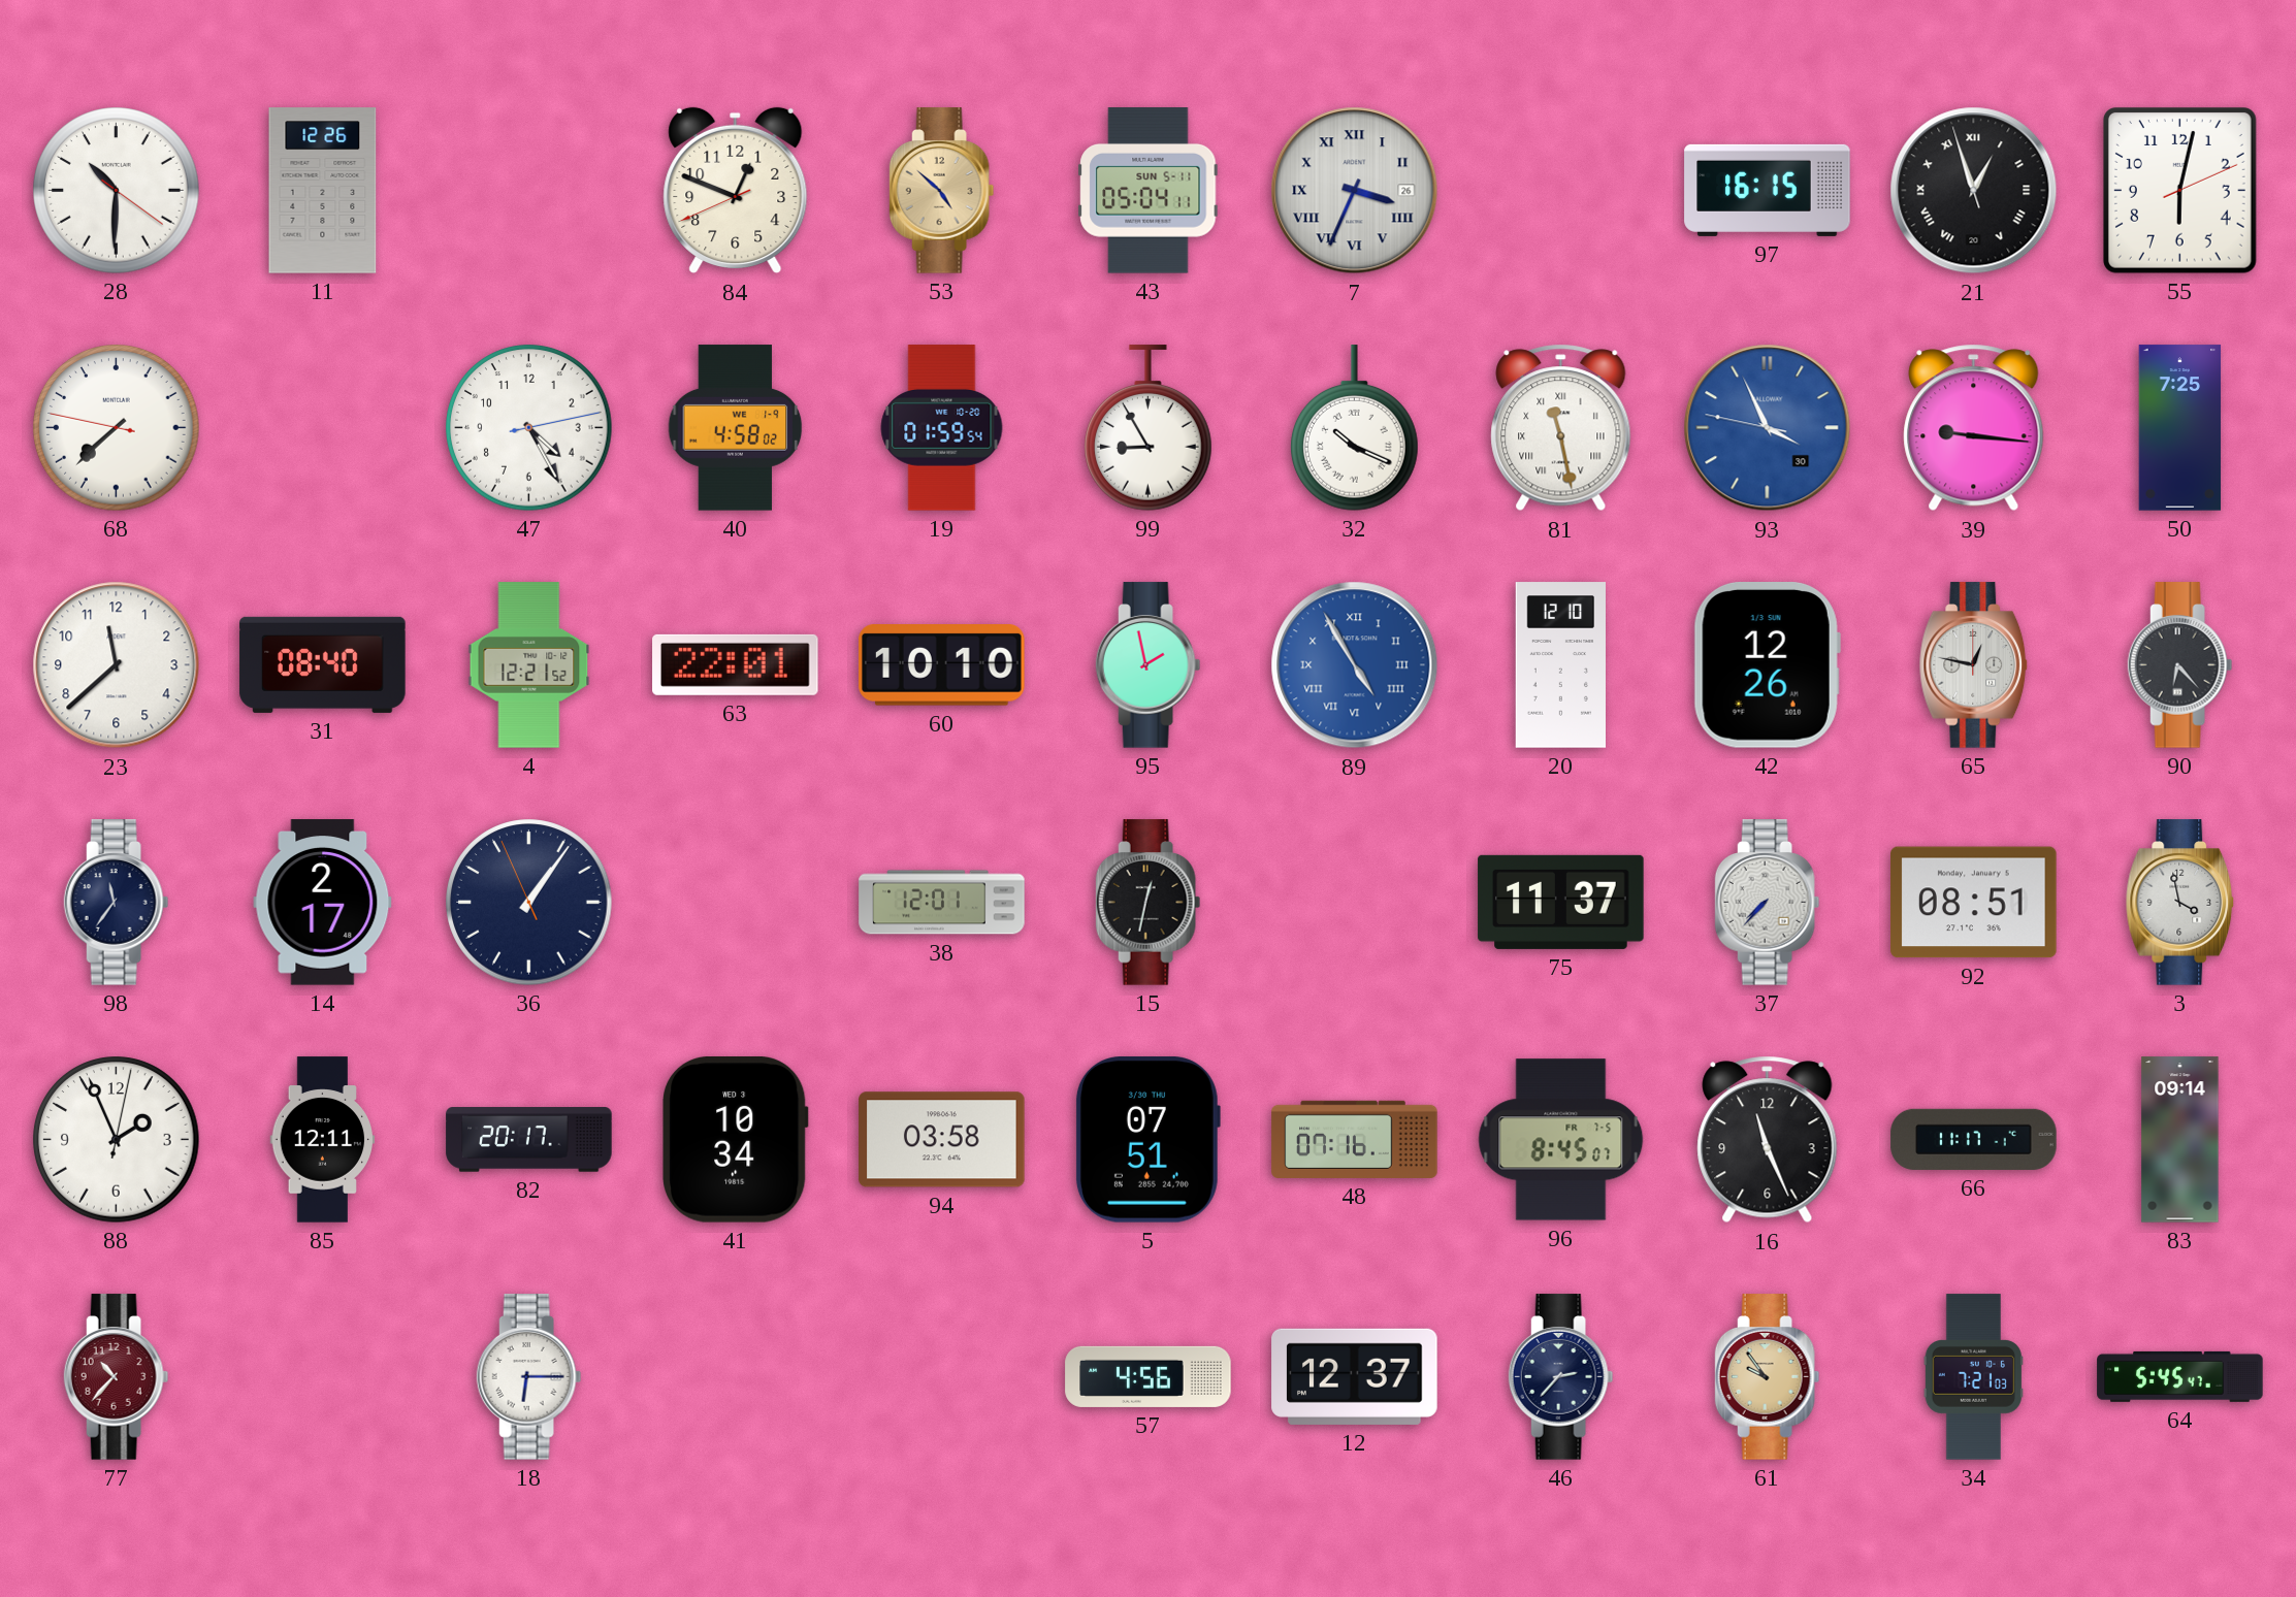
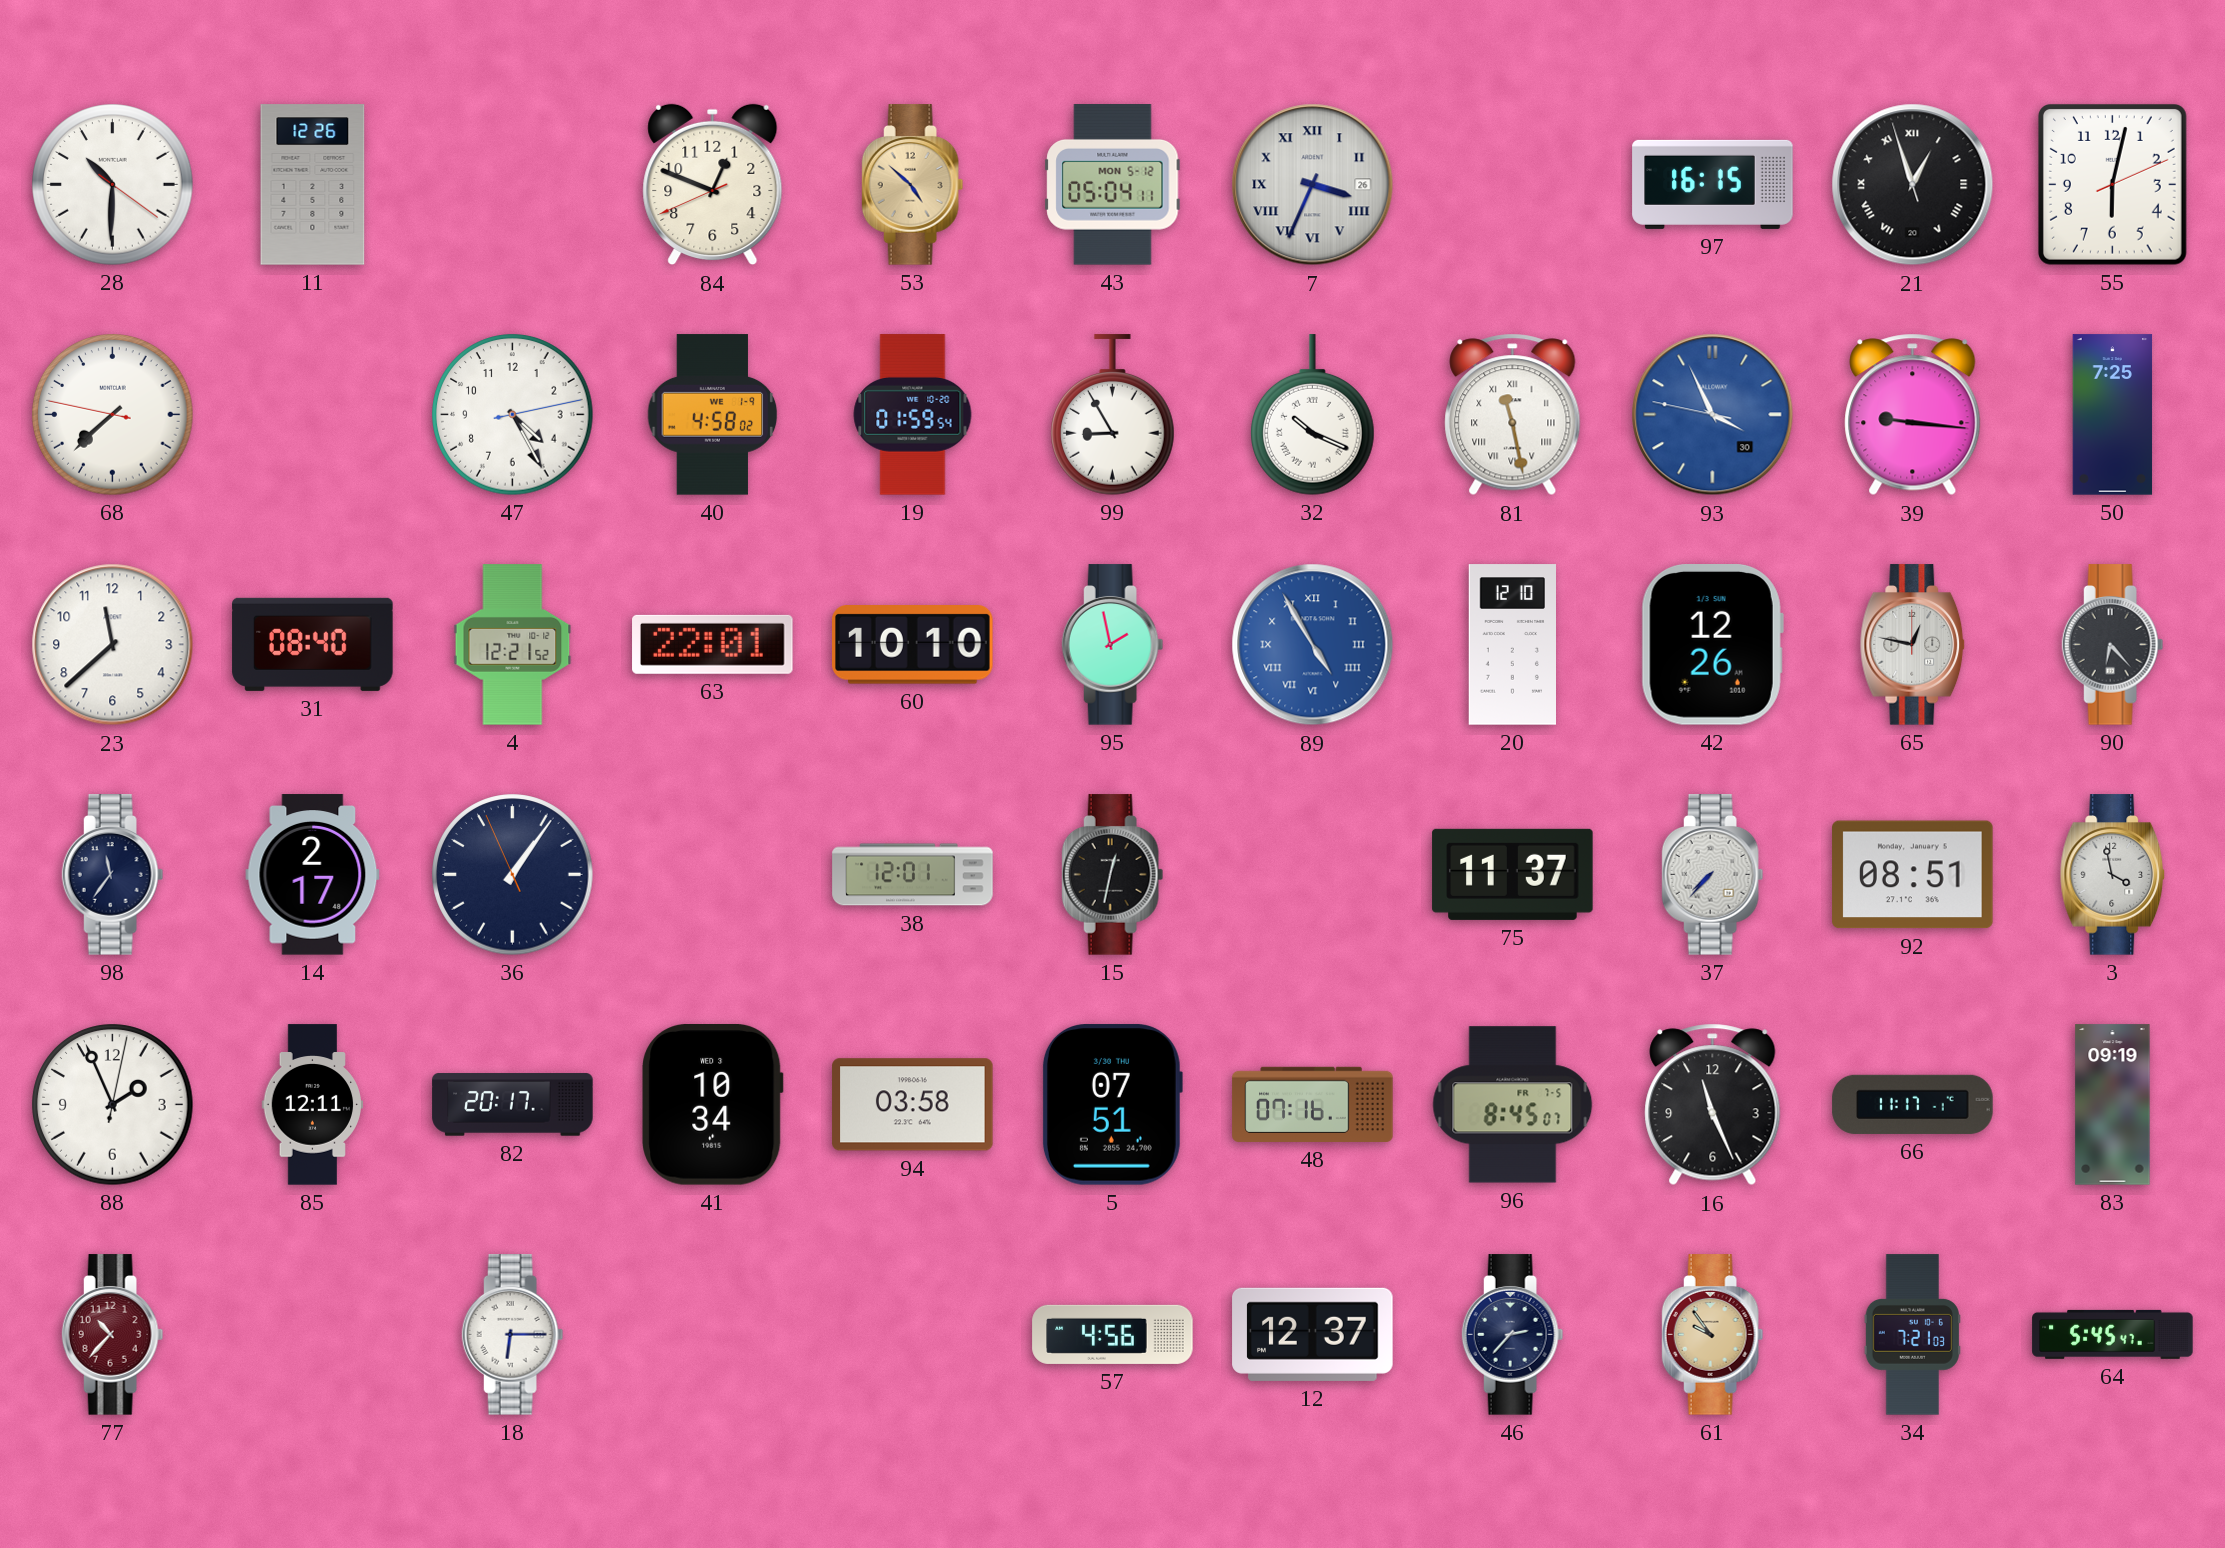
43 date: SUN 5-11 -> MON 5-12
83: 09:14 -> 09:19
